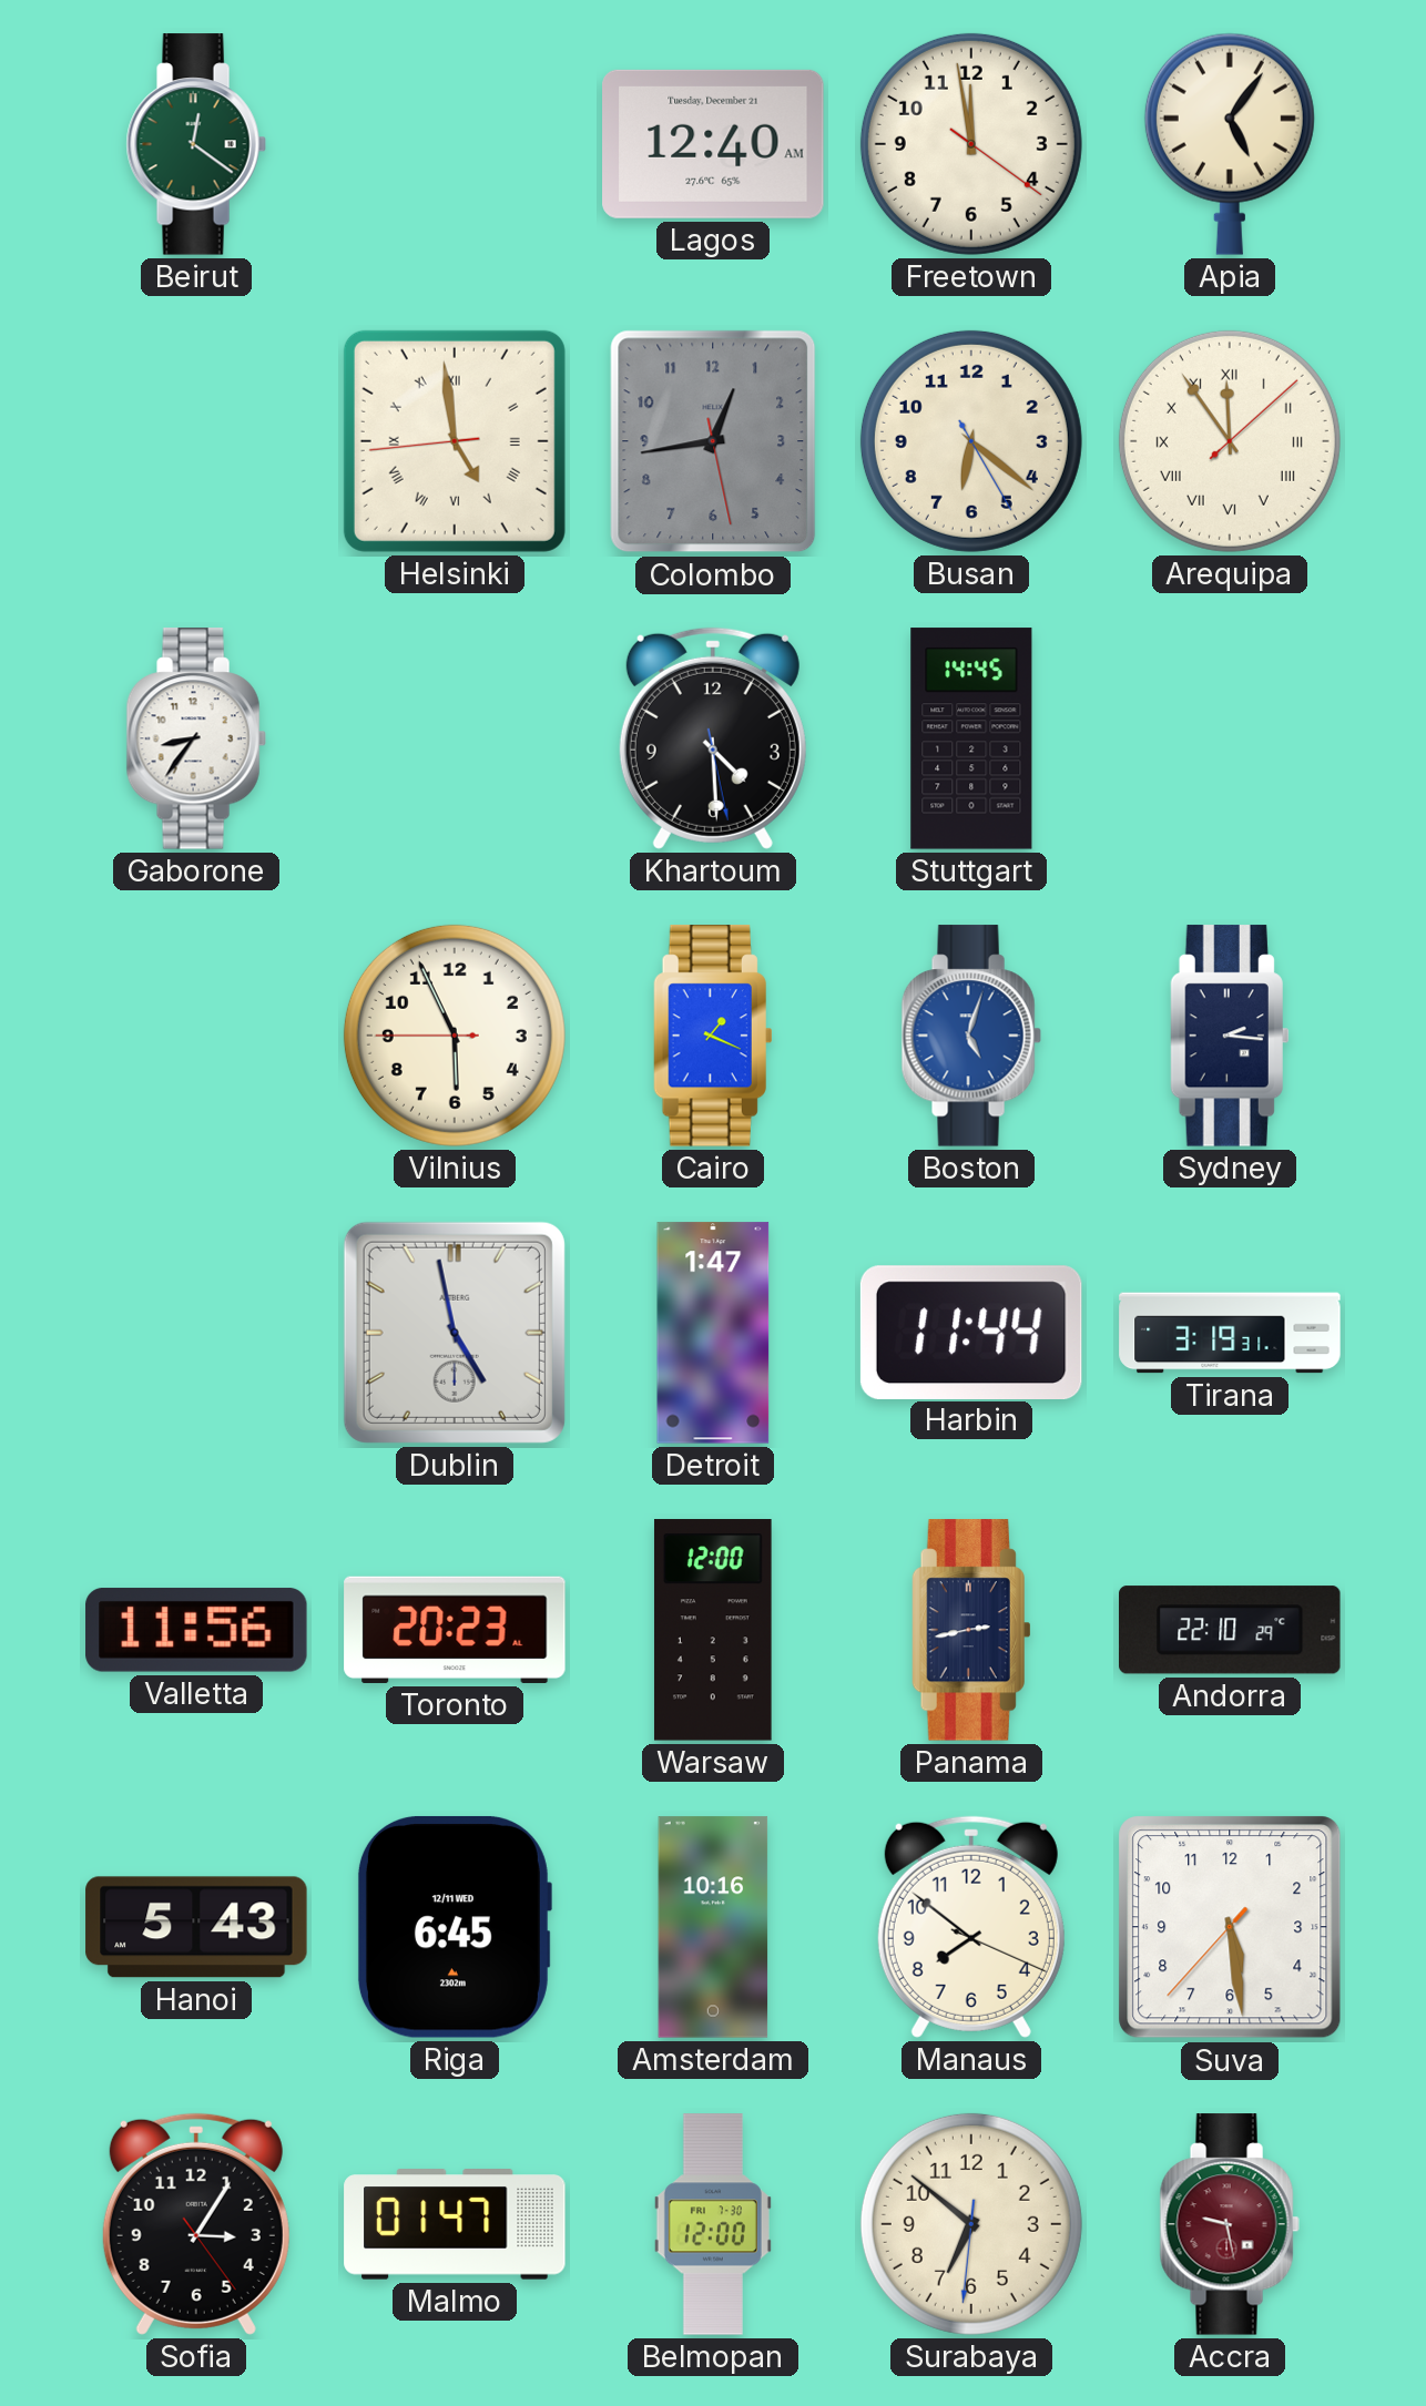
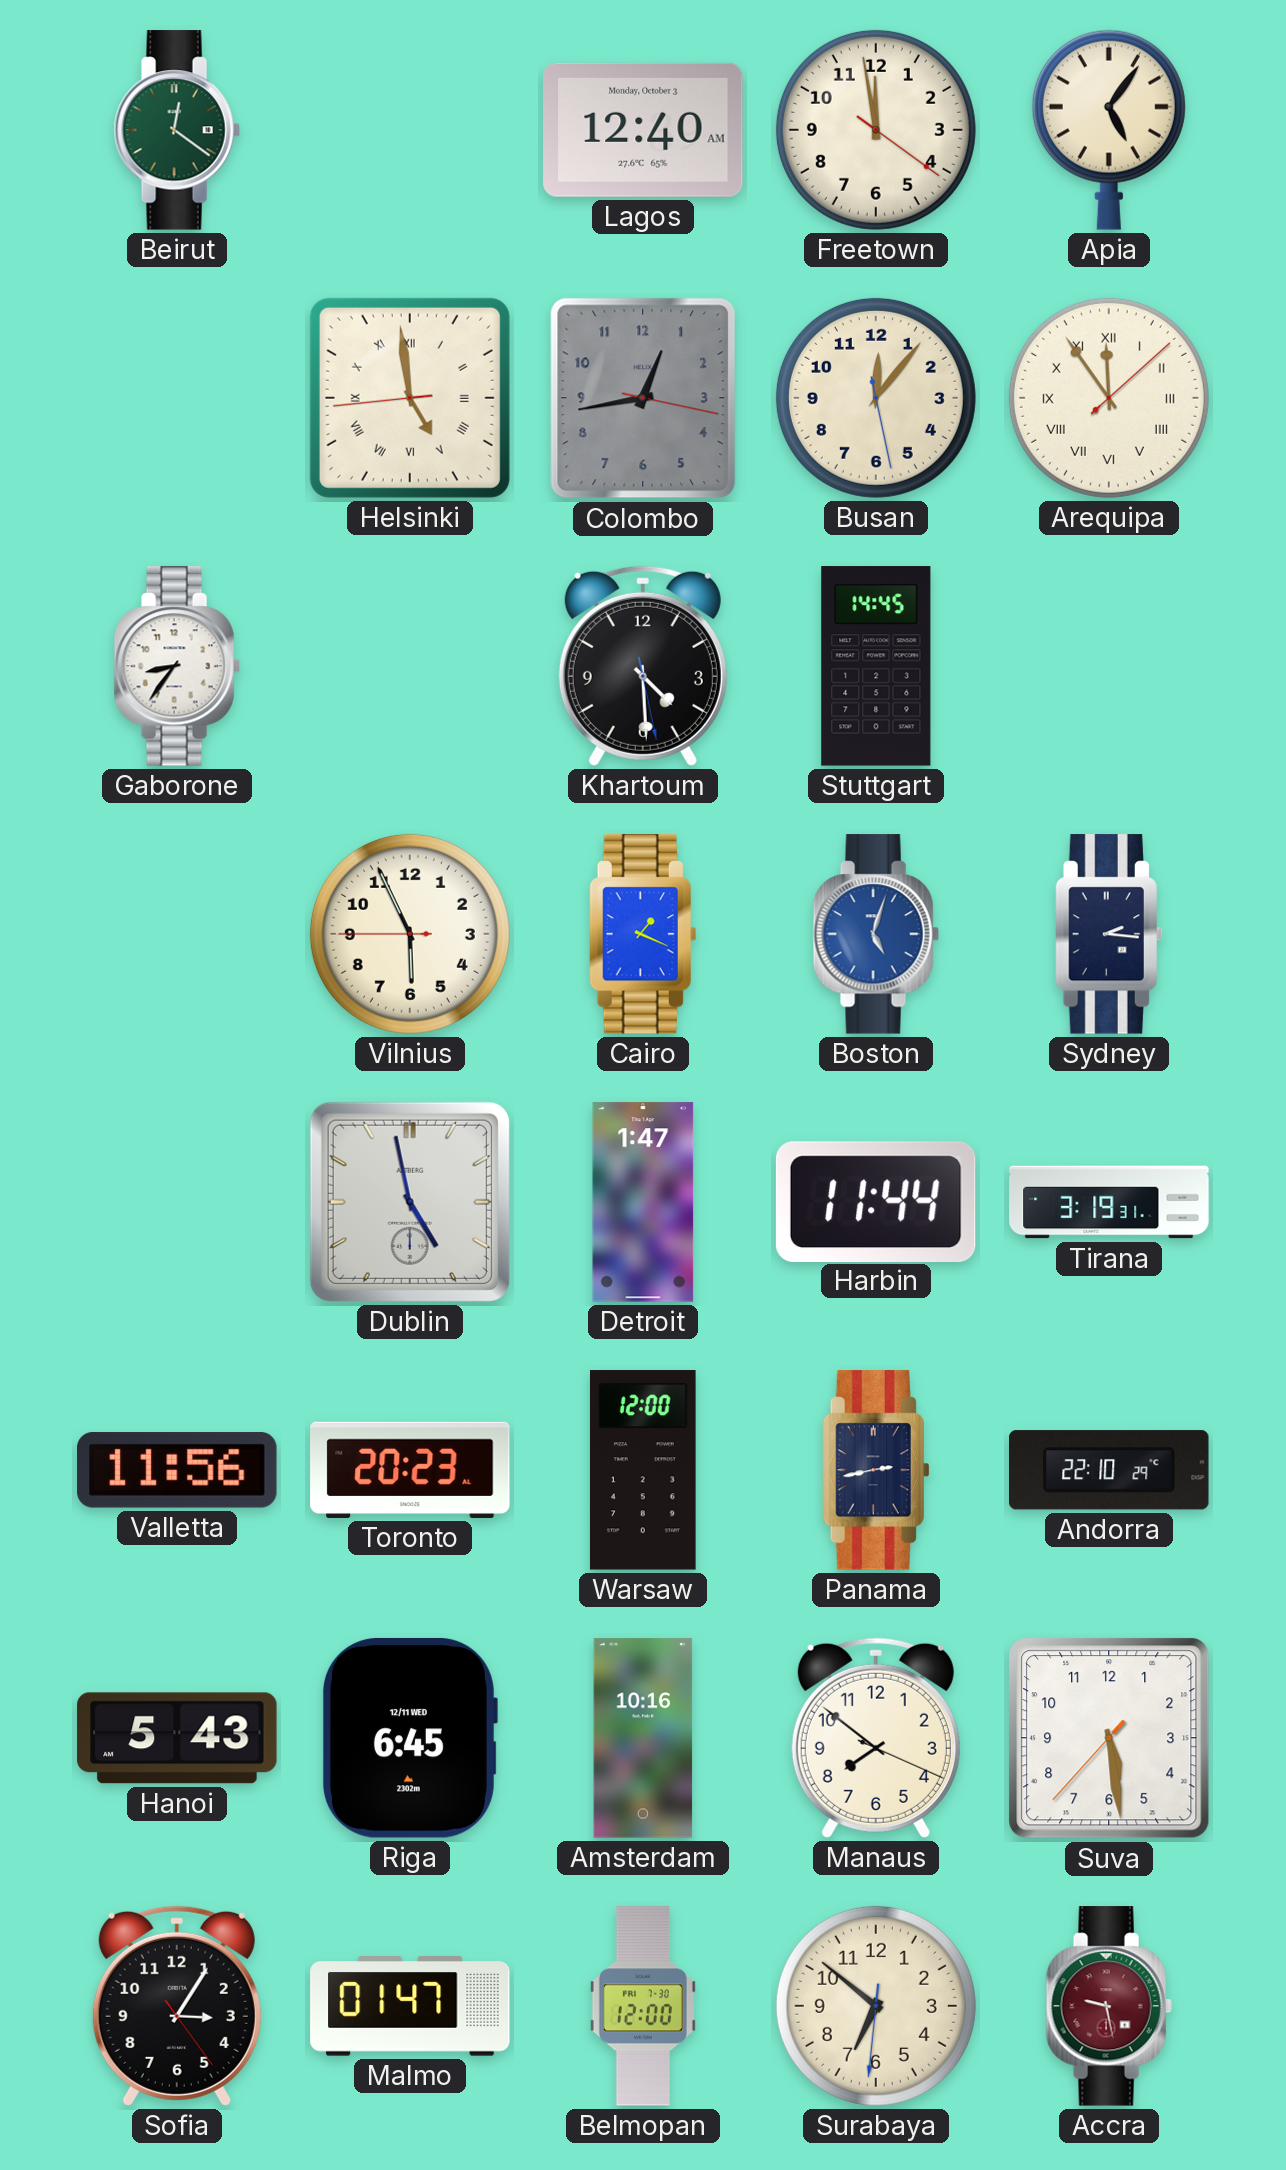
Lagos date: Tuesday, December 21 -> Monday, October 3
Colombo: 12:43:28 -> 12:43:17
Busan: 6:21 -> 12:06
